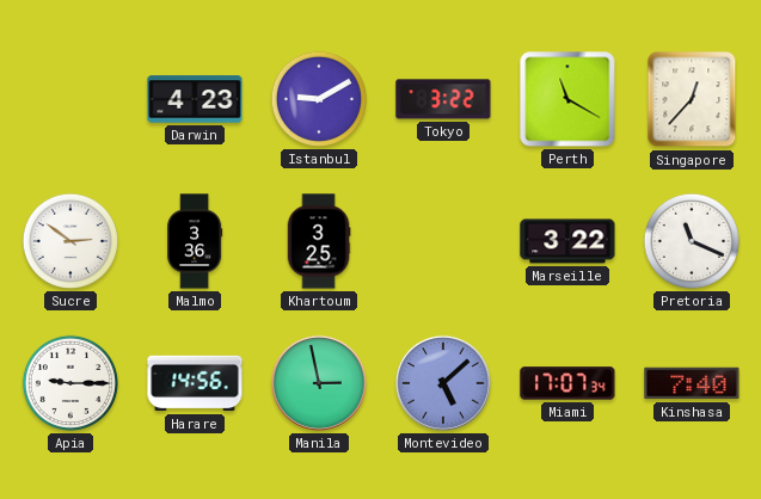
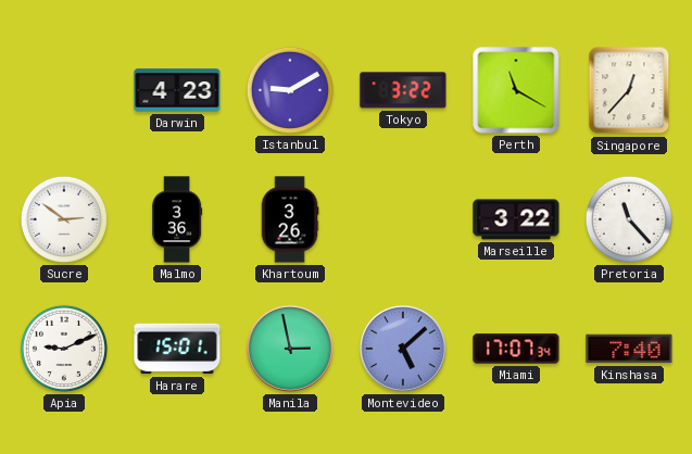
Khartoum: 3:25 -> 3:26
Pretoria: 11:19 -> 11:23
Apia: 9:15 -> 9:11
Harare: 14:56 -> 15:01
